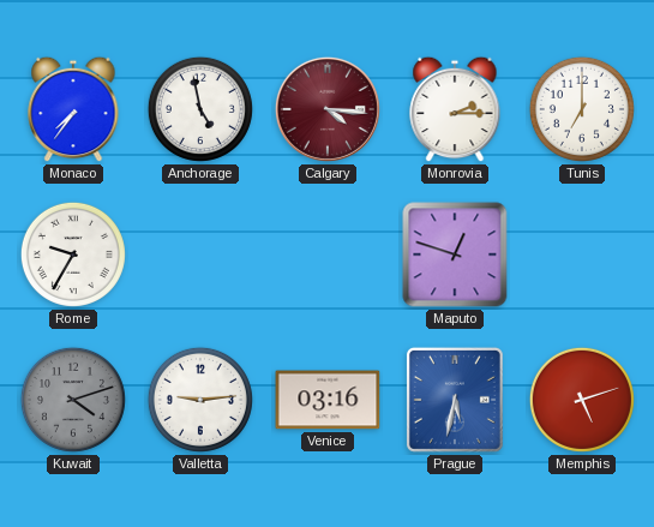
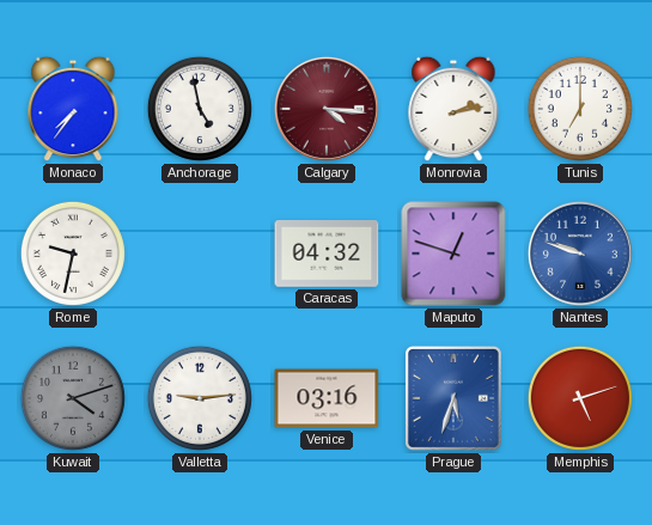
Monrovia: 2:15 -> 2:13
Rome: 9:35 -> 9:32
Caracas: none -> 04:32
Nantes: none -> 9:48
Prague: 5:32 -> 5:33
